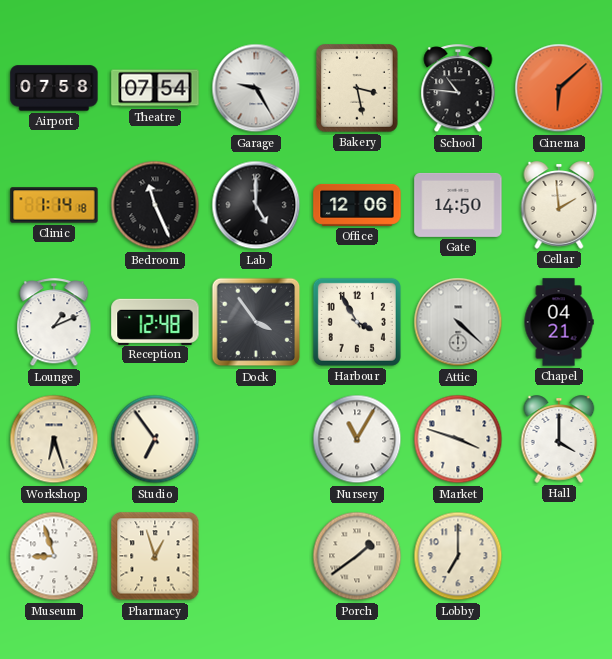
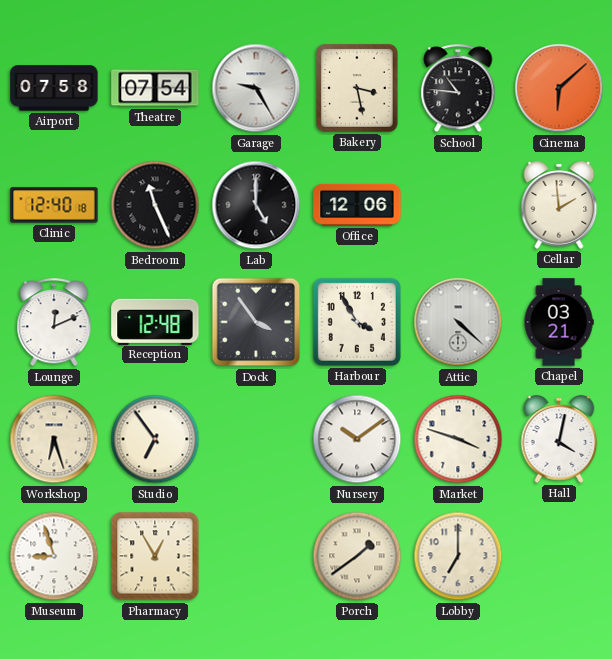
Clinic: 1:14 -> 12:40
Gate: 14:50 -> none
Lounge: 1:11 -> 12:11
Chapel: 04:21 -> 03:21
Nursery: 11:05 -> 10:09
Hall: 4:00 -> 4:02
Pharmacy: 12:57 -> 12:55
